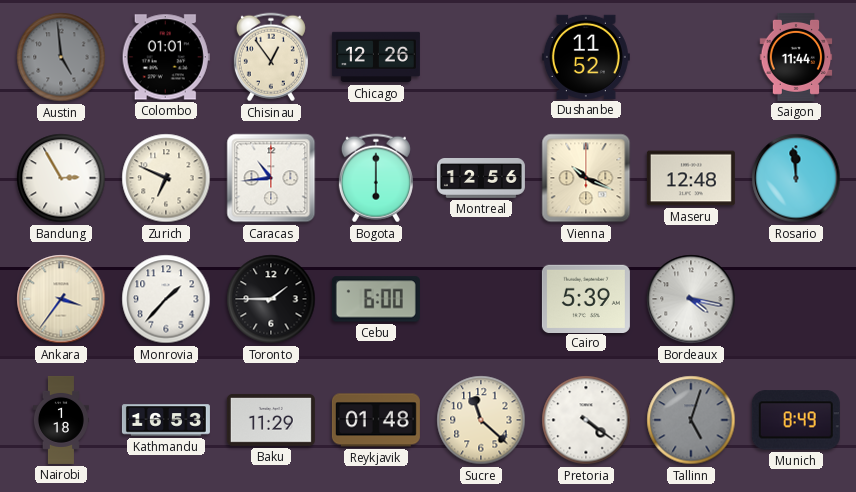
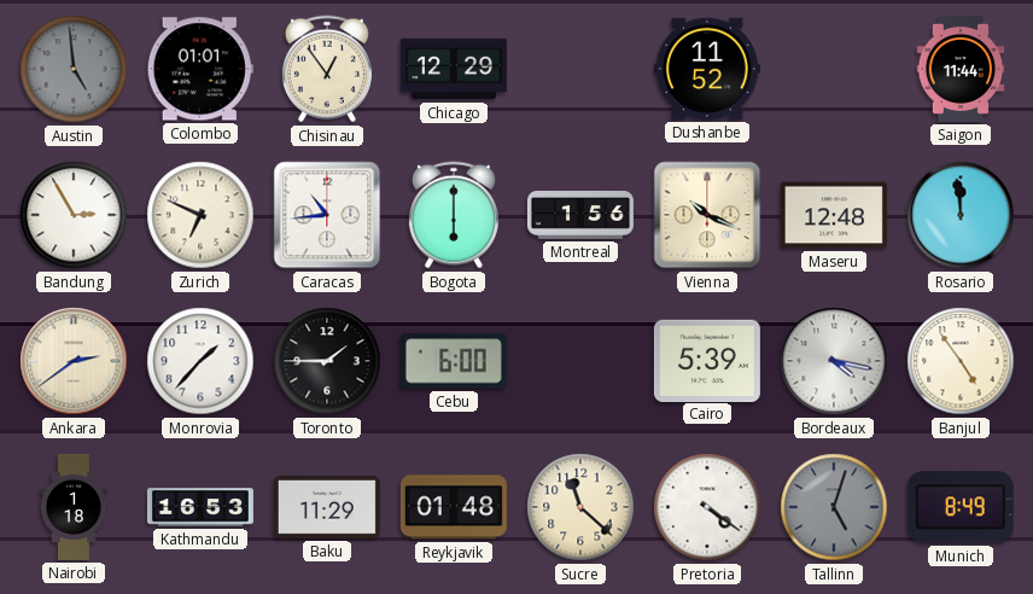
Chicago: 12:26 -> 12:29
Montreal: 12:56 -> 1:56
Ankara: 3:36 -> 2:39
Banjul: none -> 4:54
